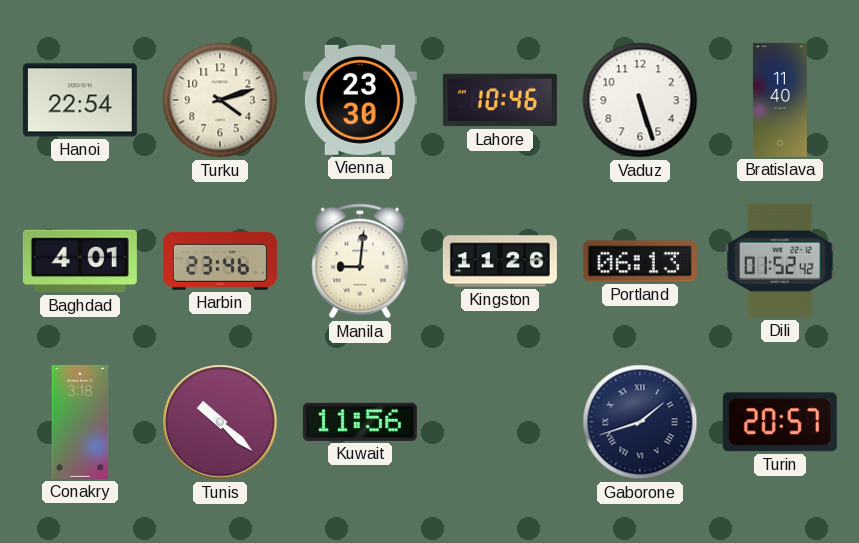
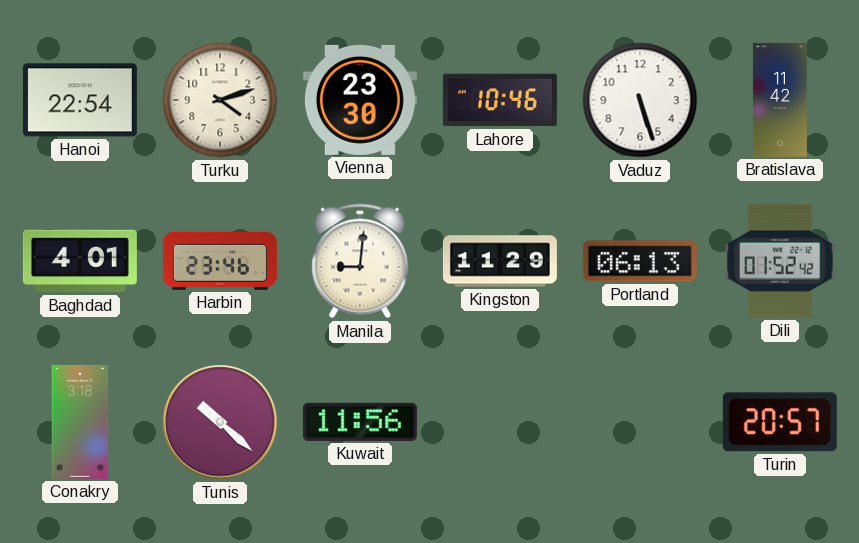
Bratislava: 11:40 -> 11:42
Kingston: 11:26 -> 11:29
Gaborone: 1:42 -> none
